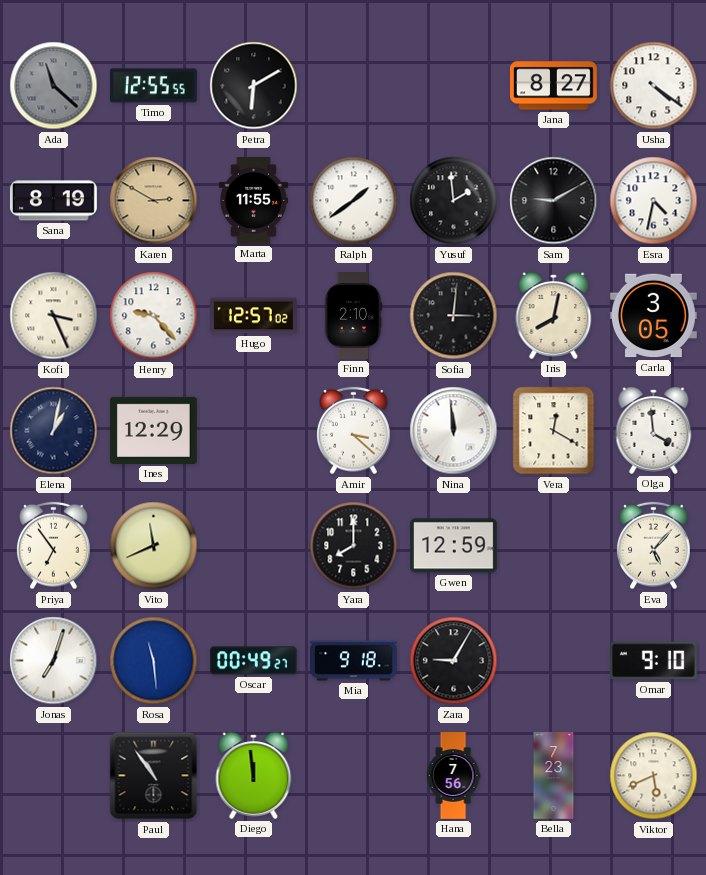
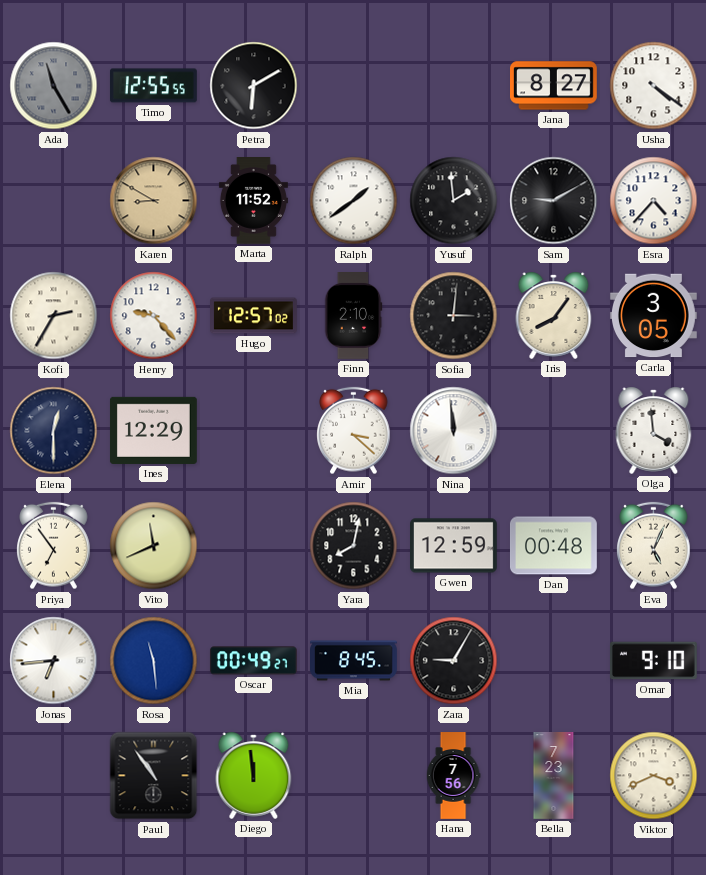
Ada: 11:22 -> 11:25
Sana: 8:19 -> none
Karen: 2:50 -> 8:50
Marta: 11:55 -> 11:52
Esra: 4:32 -> 4:37
Kofi: 3:26 -> 2:35
Iris: 8:02 -> 8:06
Elena: 1:02 -> 12:30
Vera: 12:20 -> none
Yara: 8:00 -> 8:02
Dan: none -> 00:48
Eva: 5:07 -> 5:04
Jonas: 7:03 -> 6:44
Mia: 9:18 -> 8:45
Viktor: 5:41 -> 3:41
